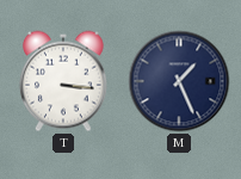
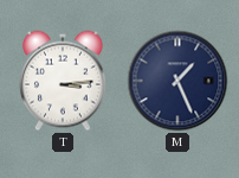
T: 3:16 -> 3:14
